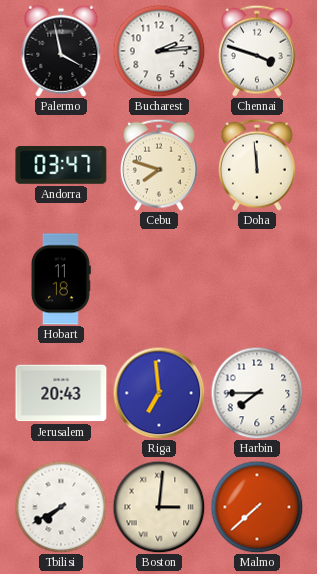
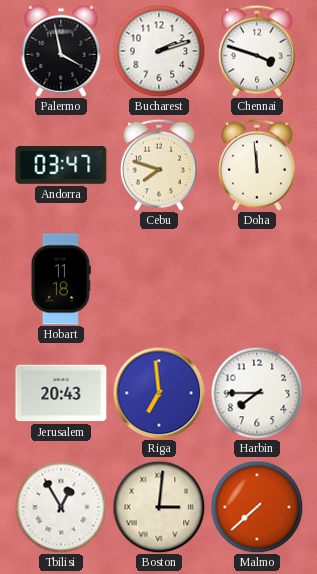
Bucharest: 2:14 -> 2:12
Tbilisi: 7:40 -> 12:55
